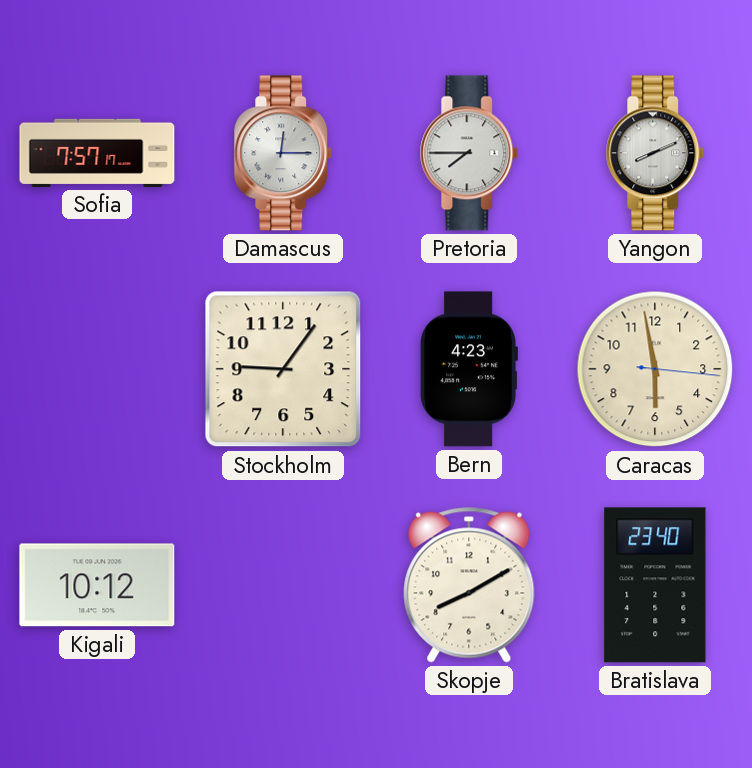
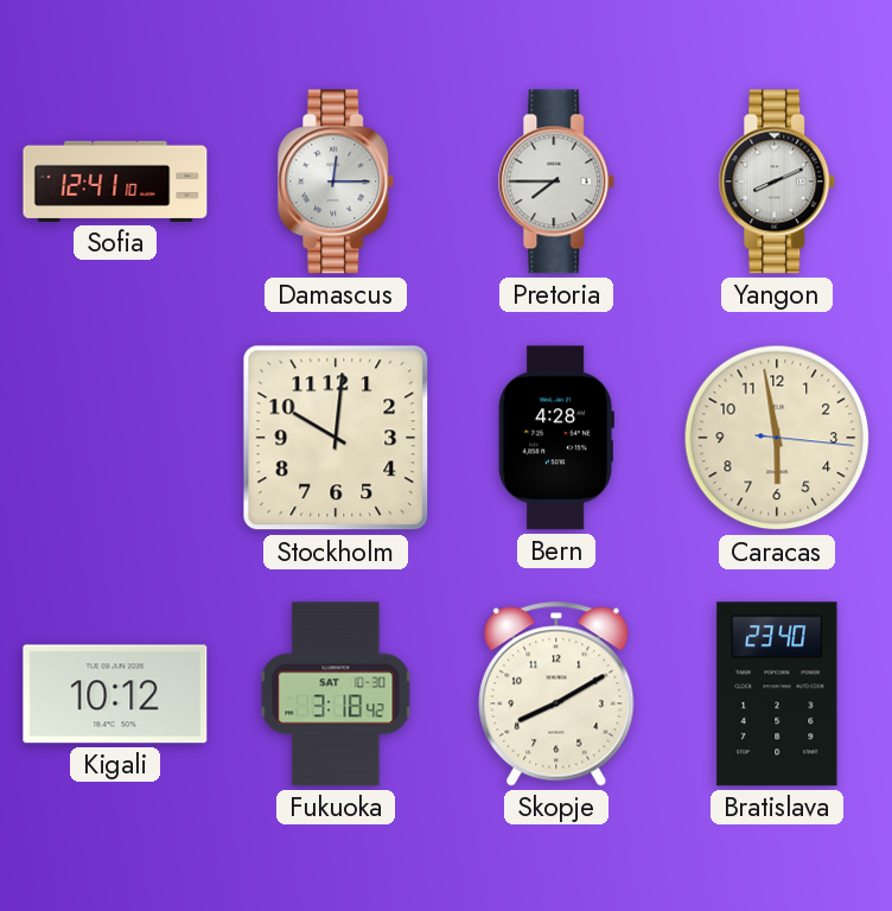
Sofia: 7:57 -> 12:41
Stockholm: 9:06 -> 10:01
Bern: 4:23 -> 4:28
Fukuoka: none -> 3:18
